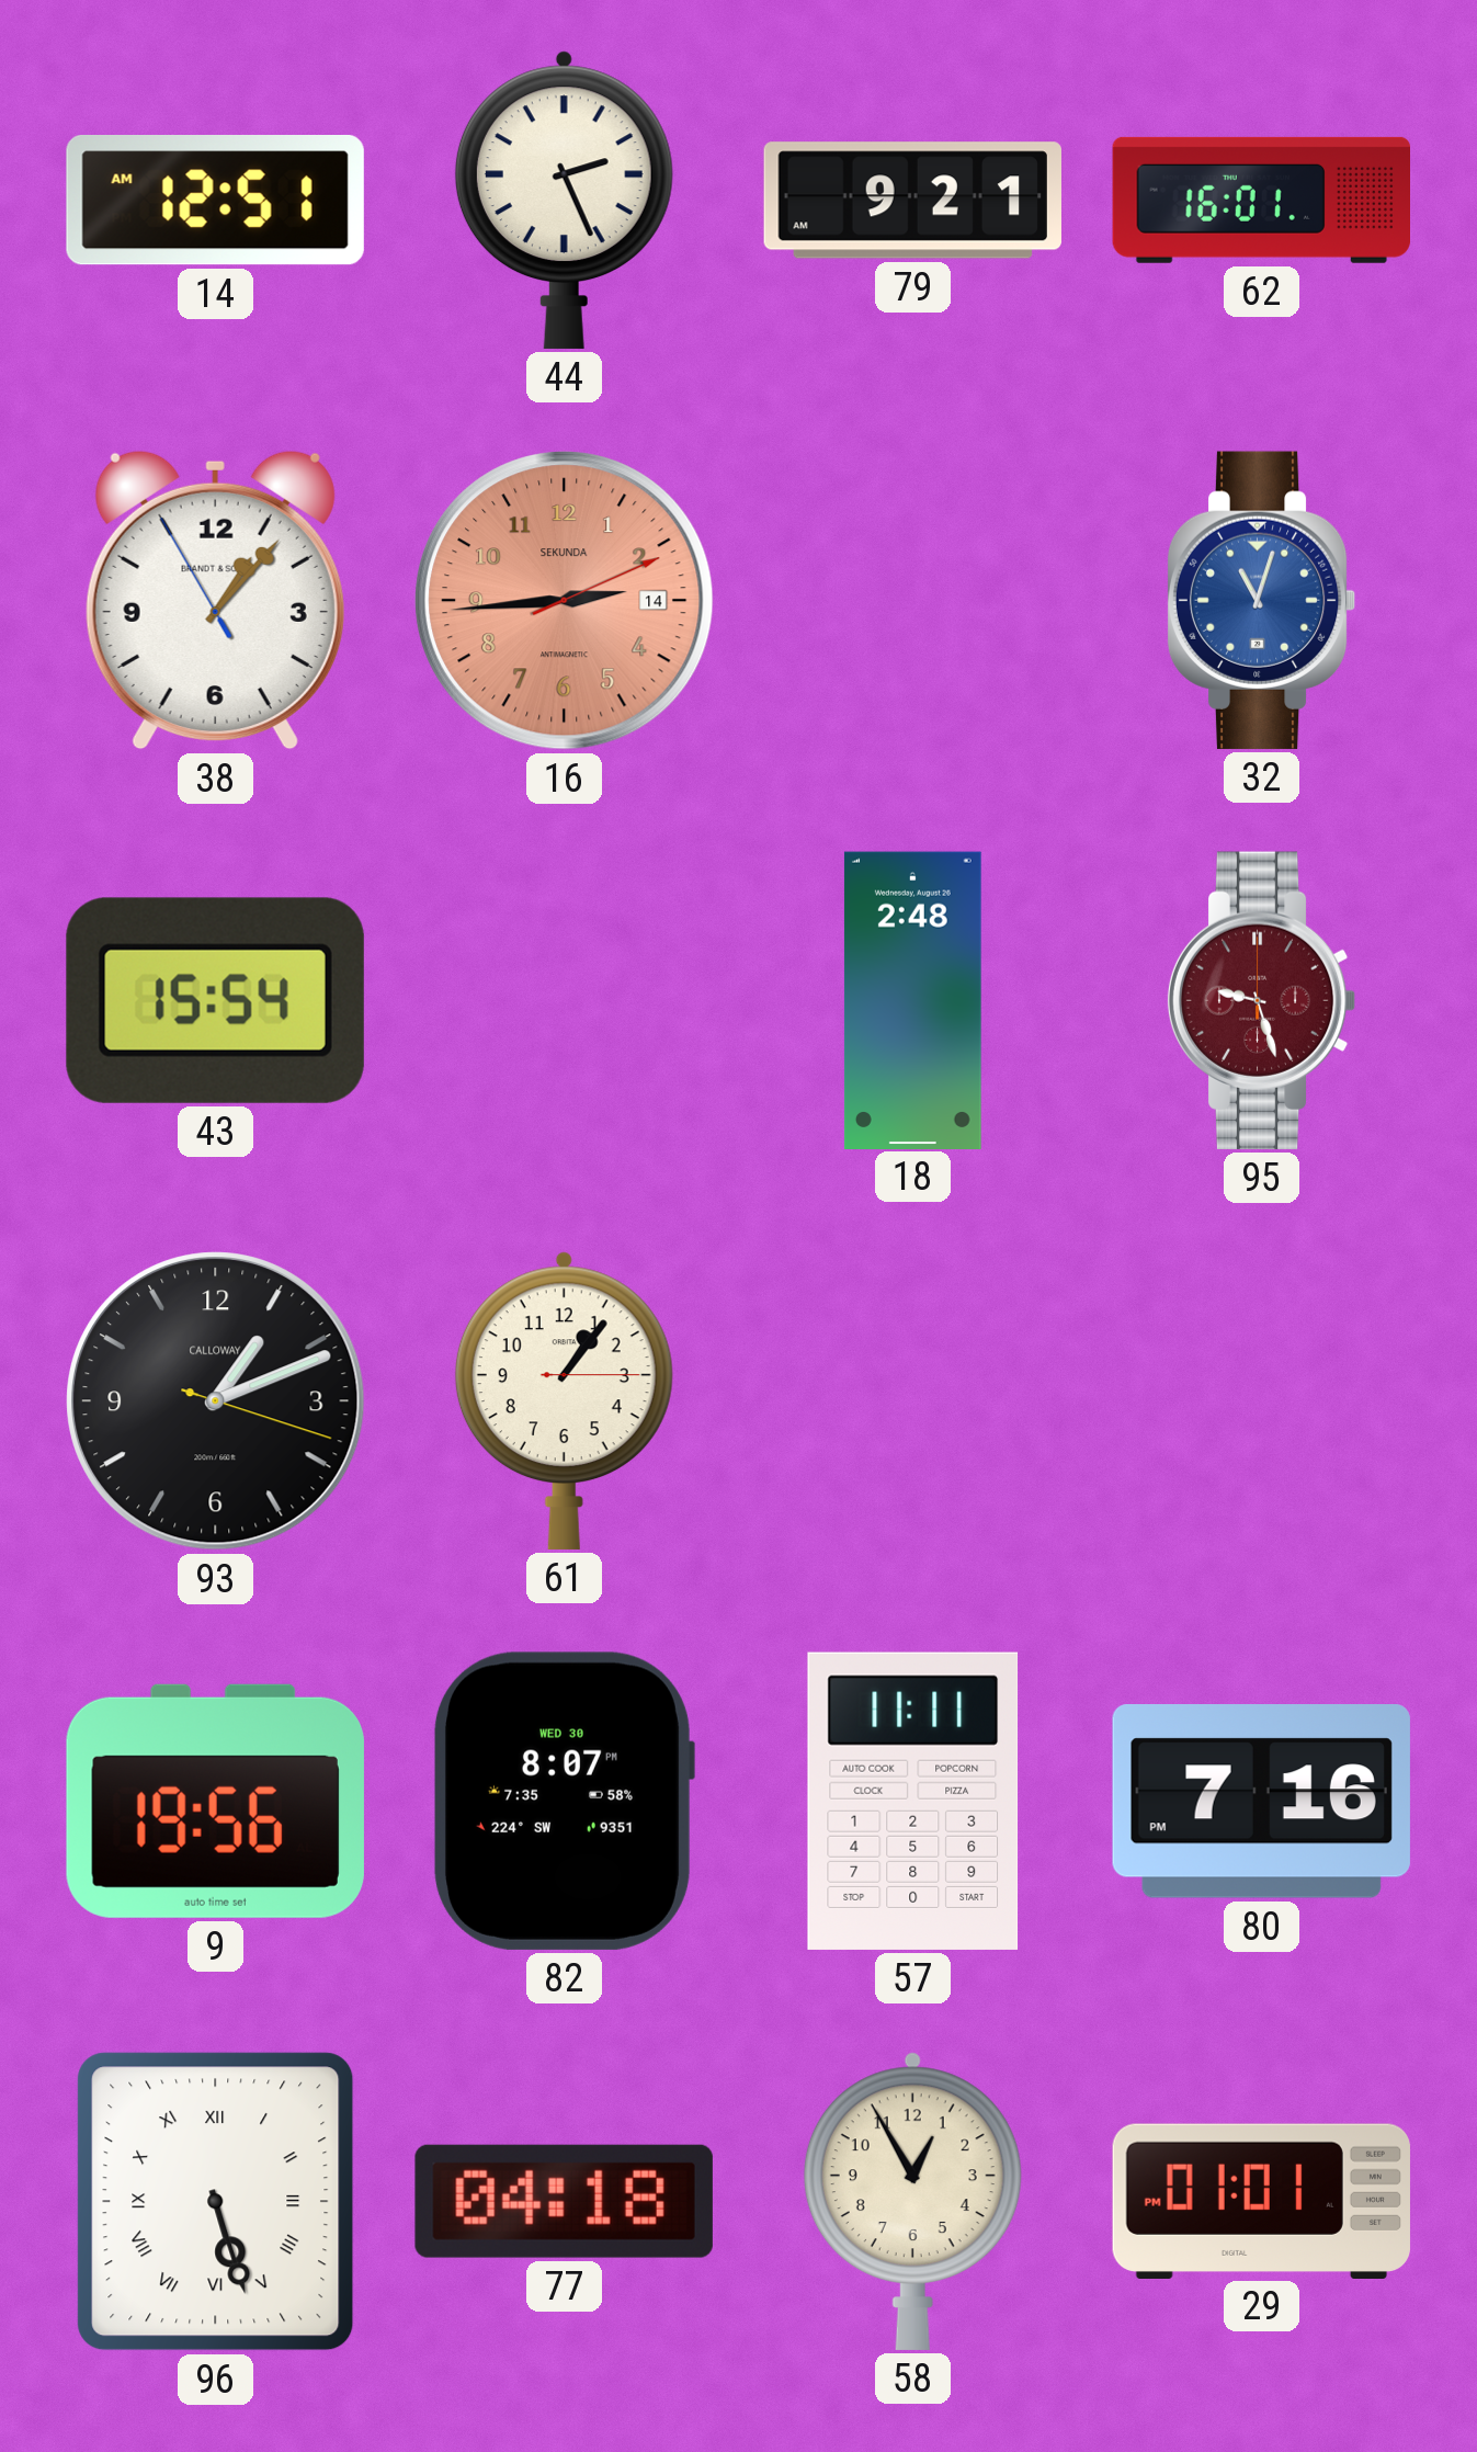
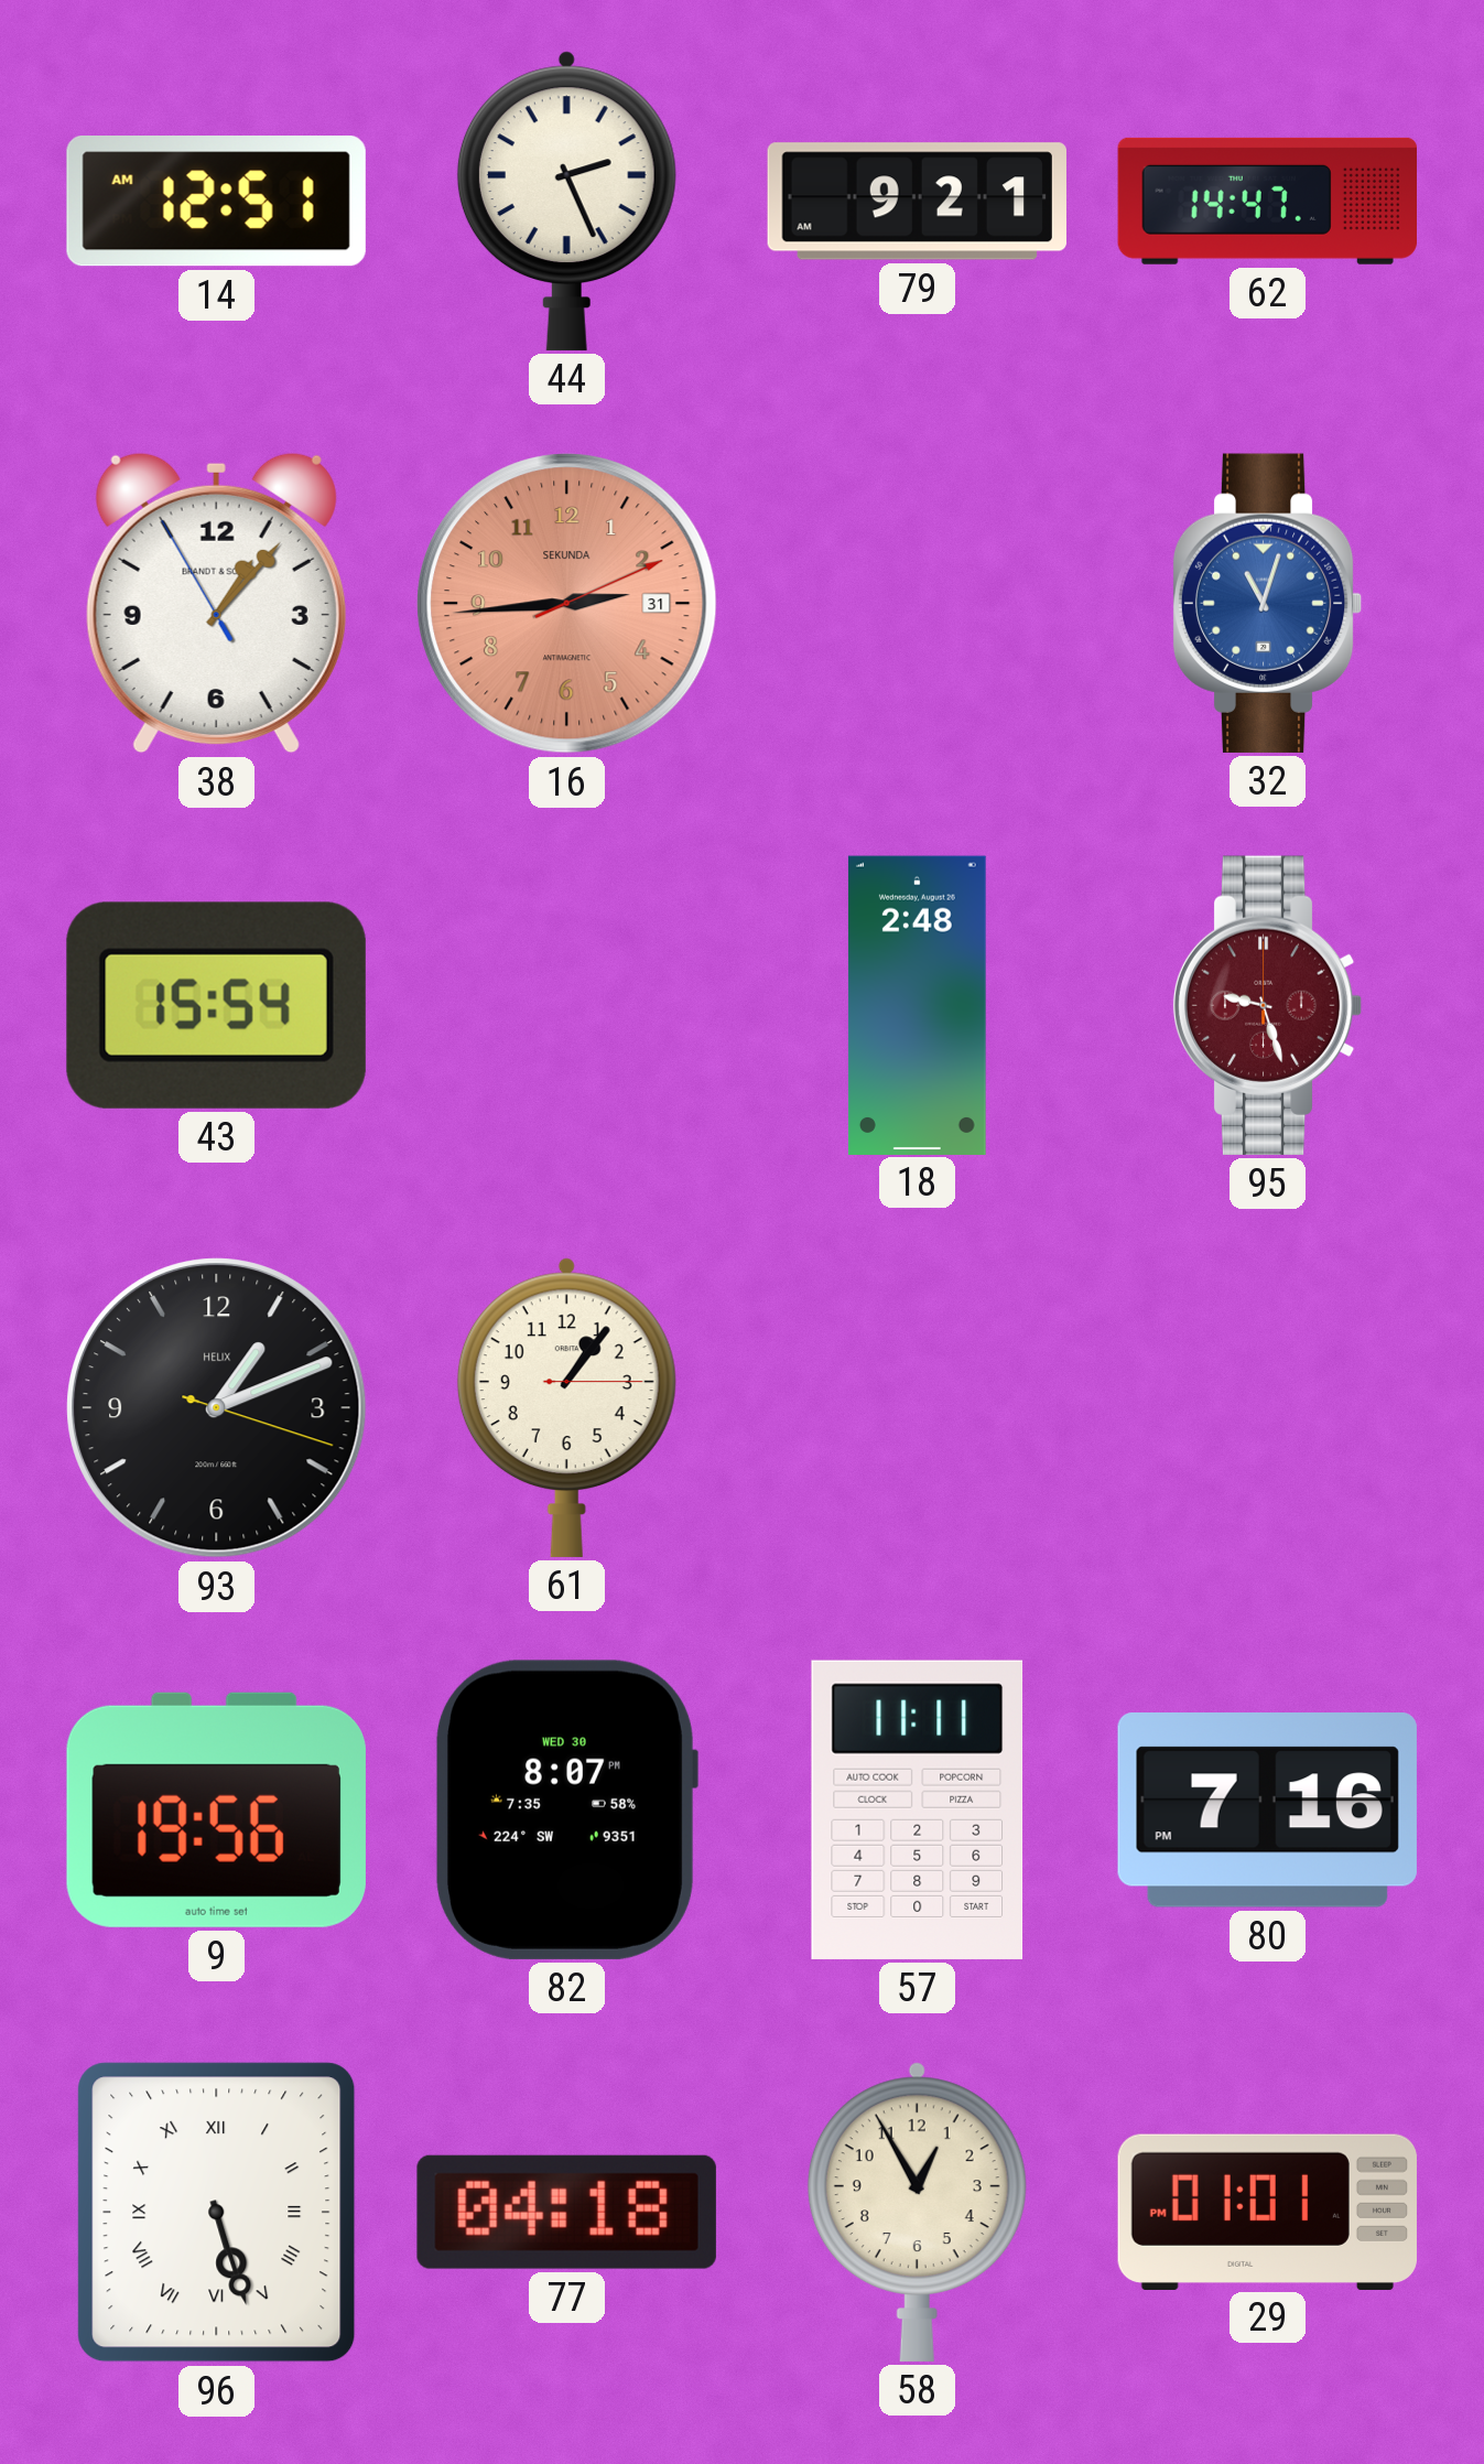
62: 16:01 -> 14:47
16 date: 14 -> 31
93 brand: CALLOWAY -> HELIX
